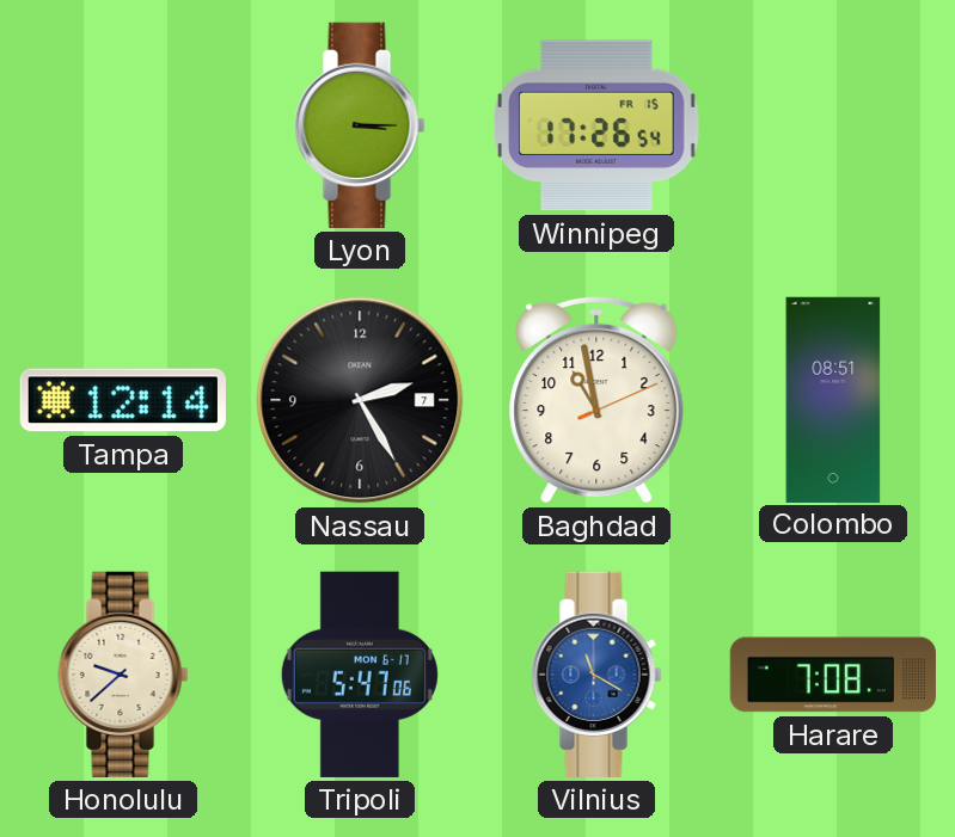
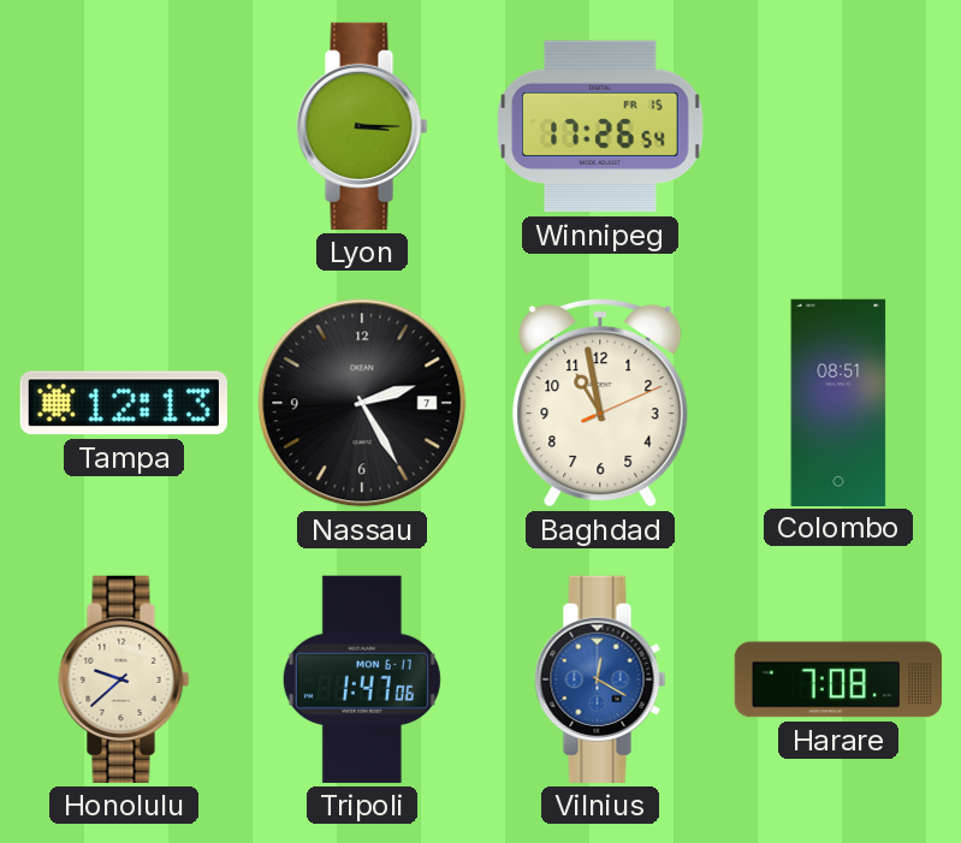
Tampa: 12:14 -> 12:13
Tripoli: 5:47 -> 1:47
Vilnius: 11:20 -> 12:20
